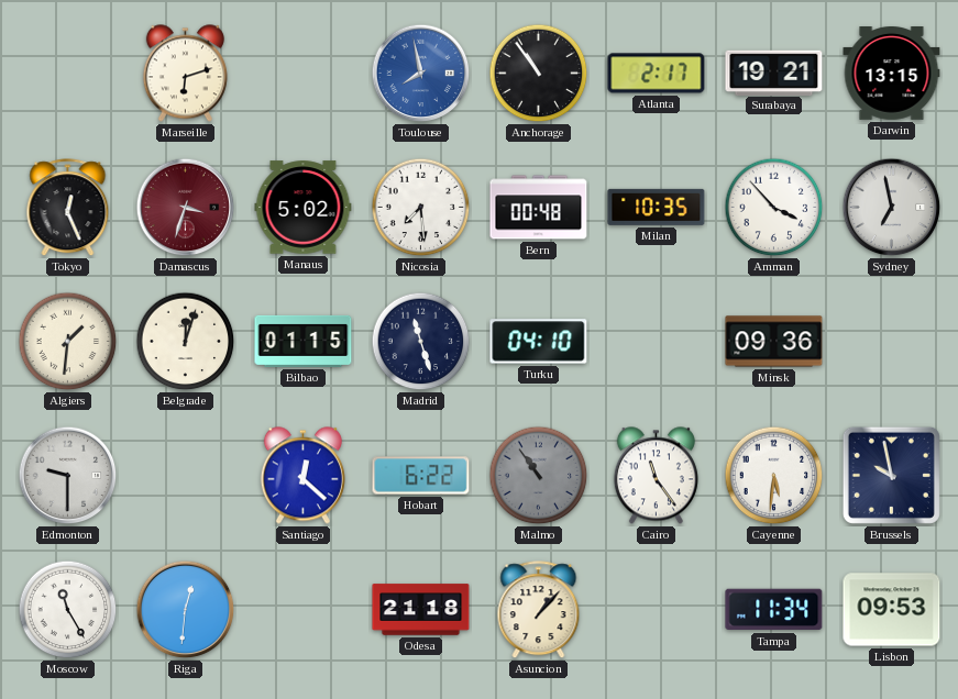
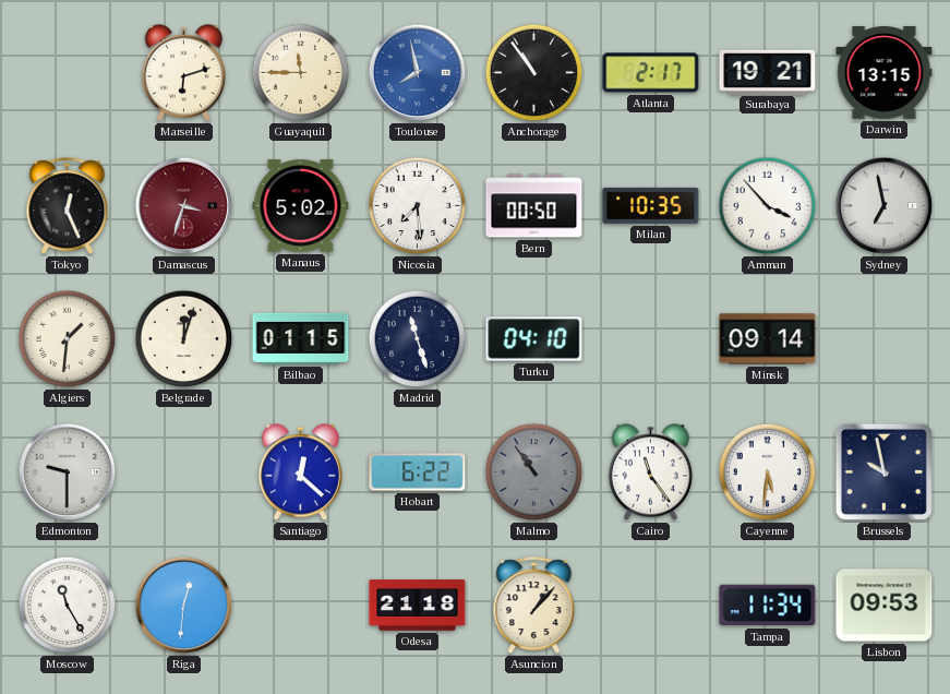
Guayaquil: none -> 11:45
Bern: 00:48 -> 00:50
Minsk: 09:36 -> 09:14
